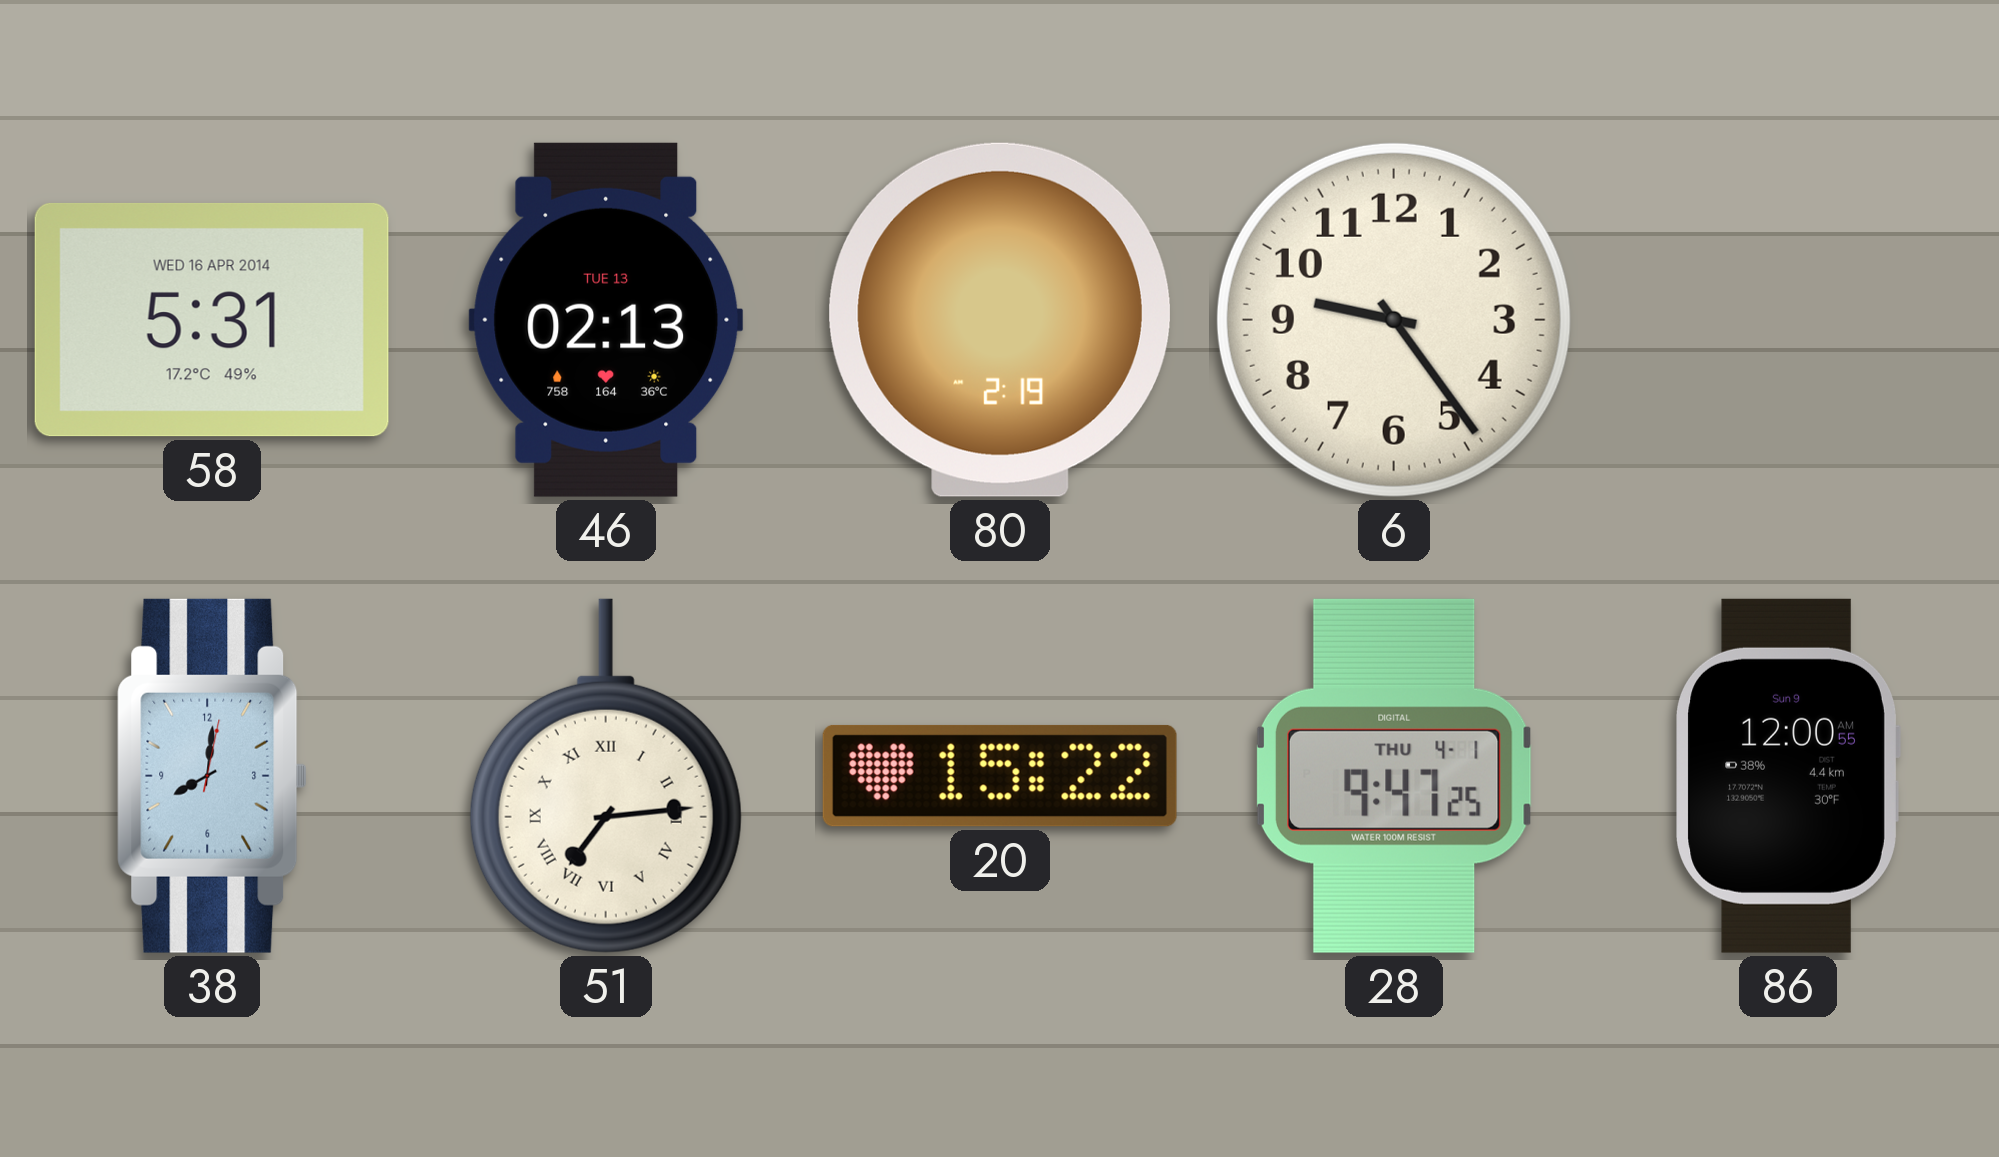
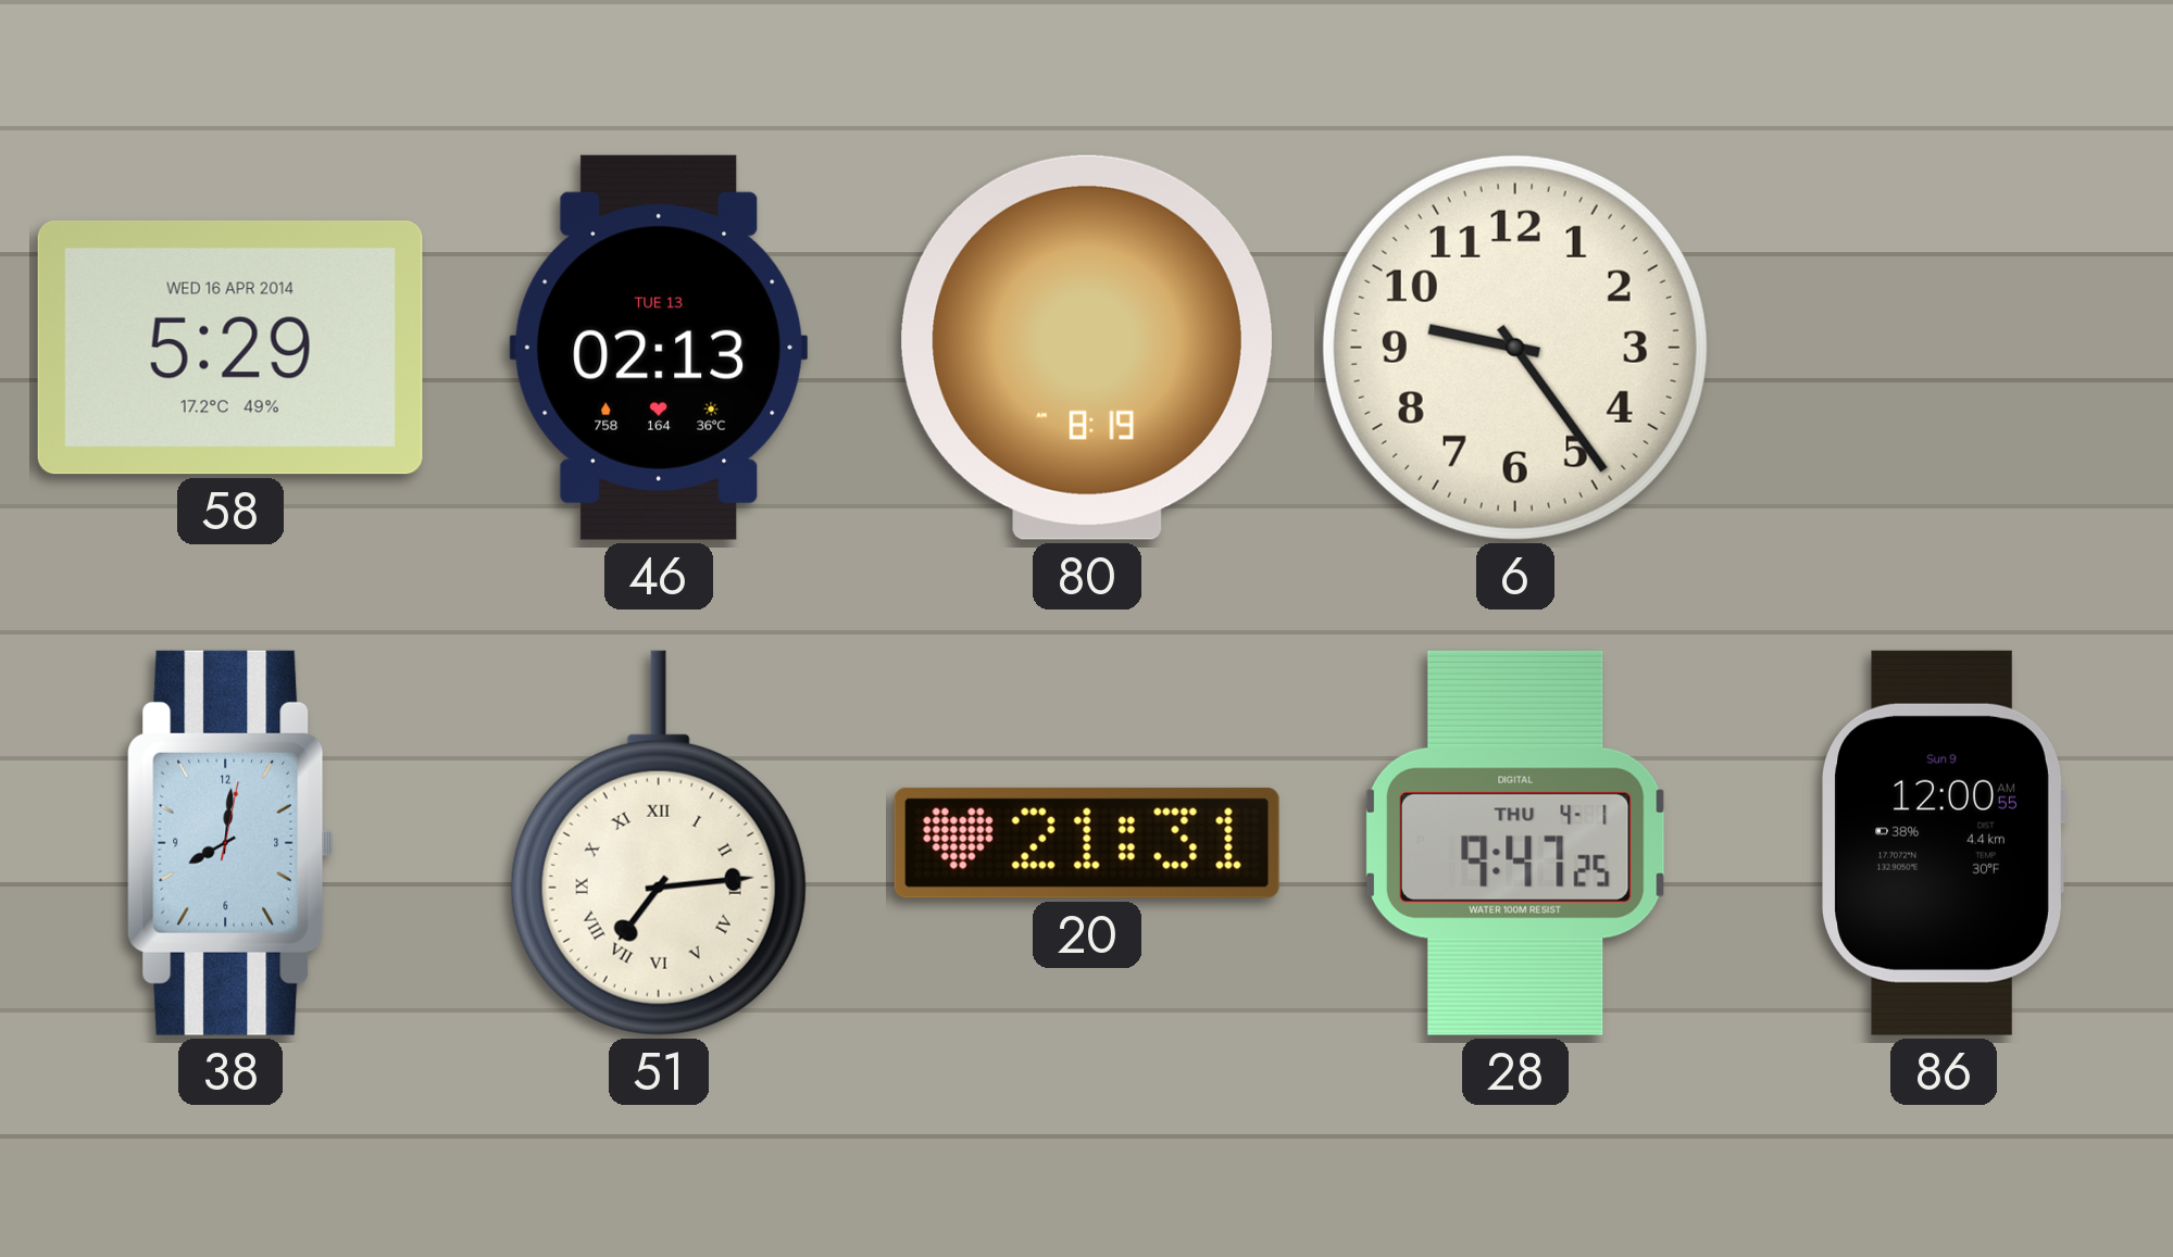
58: 5:31 -> 5:29
80: 2:19 -> 8:19
20: 15:22 -> 21:31
